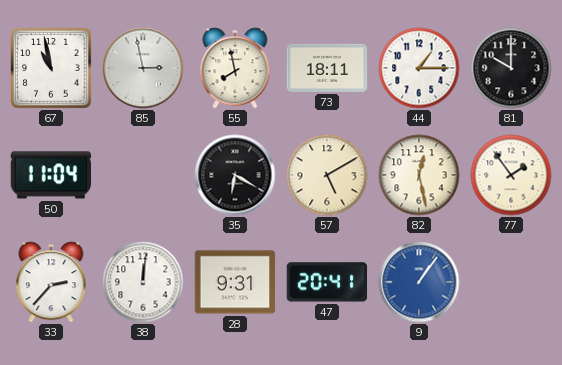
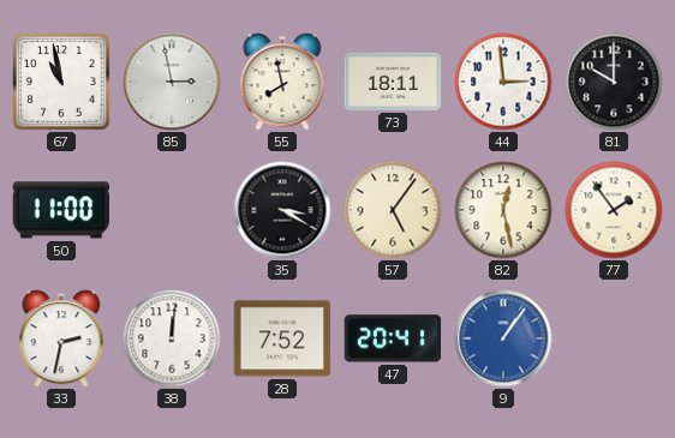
44: 1:15 -> 2:59
50: 11:04 -> 11:00
35: 6:20 -> 3:20
57: 5:10 -> 5:06
33: 2:37 -> 2:32
28: 9:31 -> 7:52
